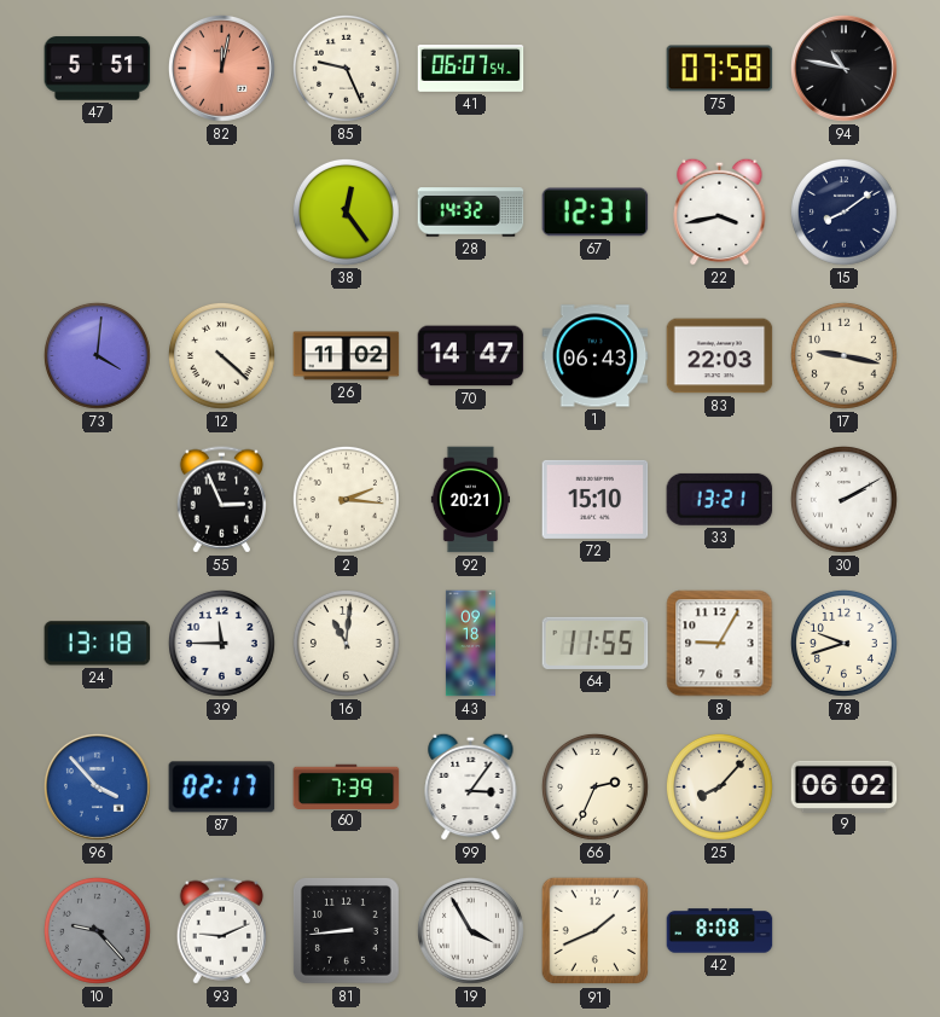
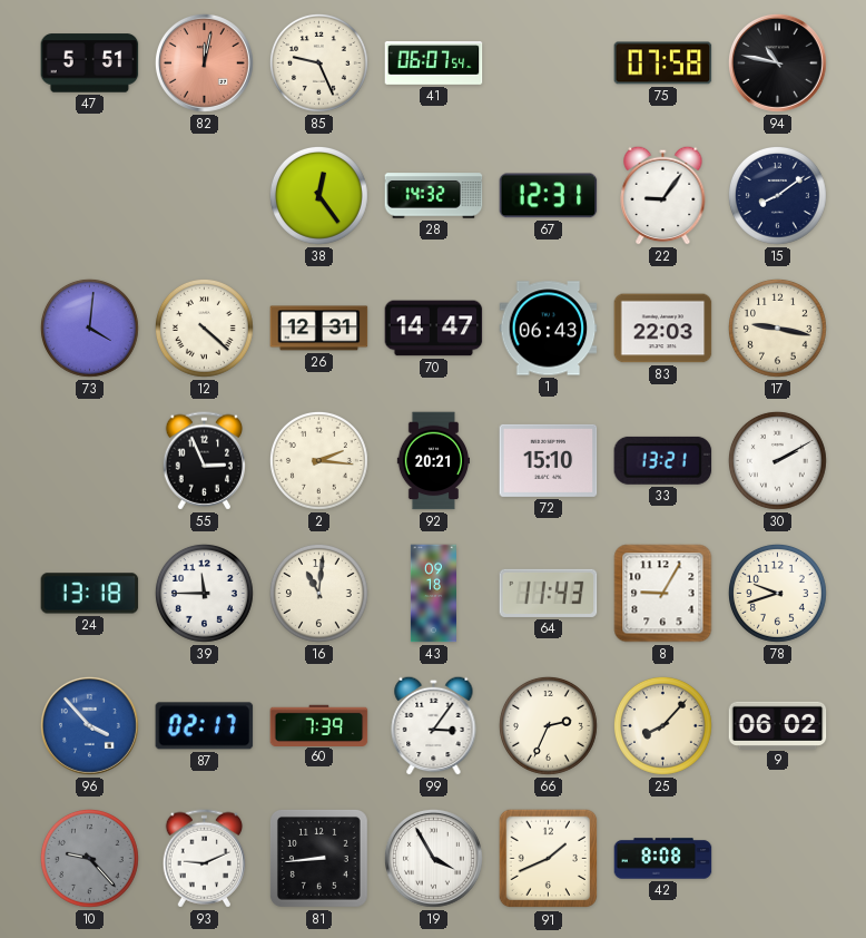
22: 3:43 -> 9:06
26: 11:02 -> 12:31
64: 11:55 -> 11:43
